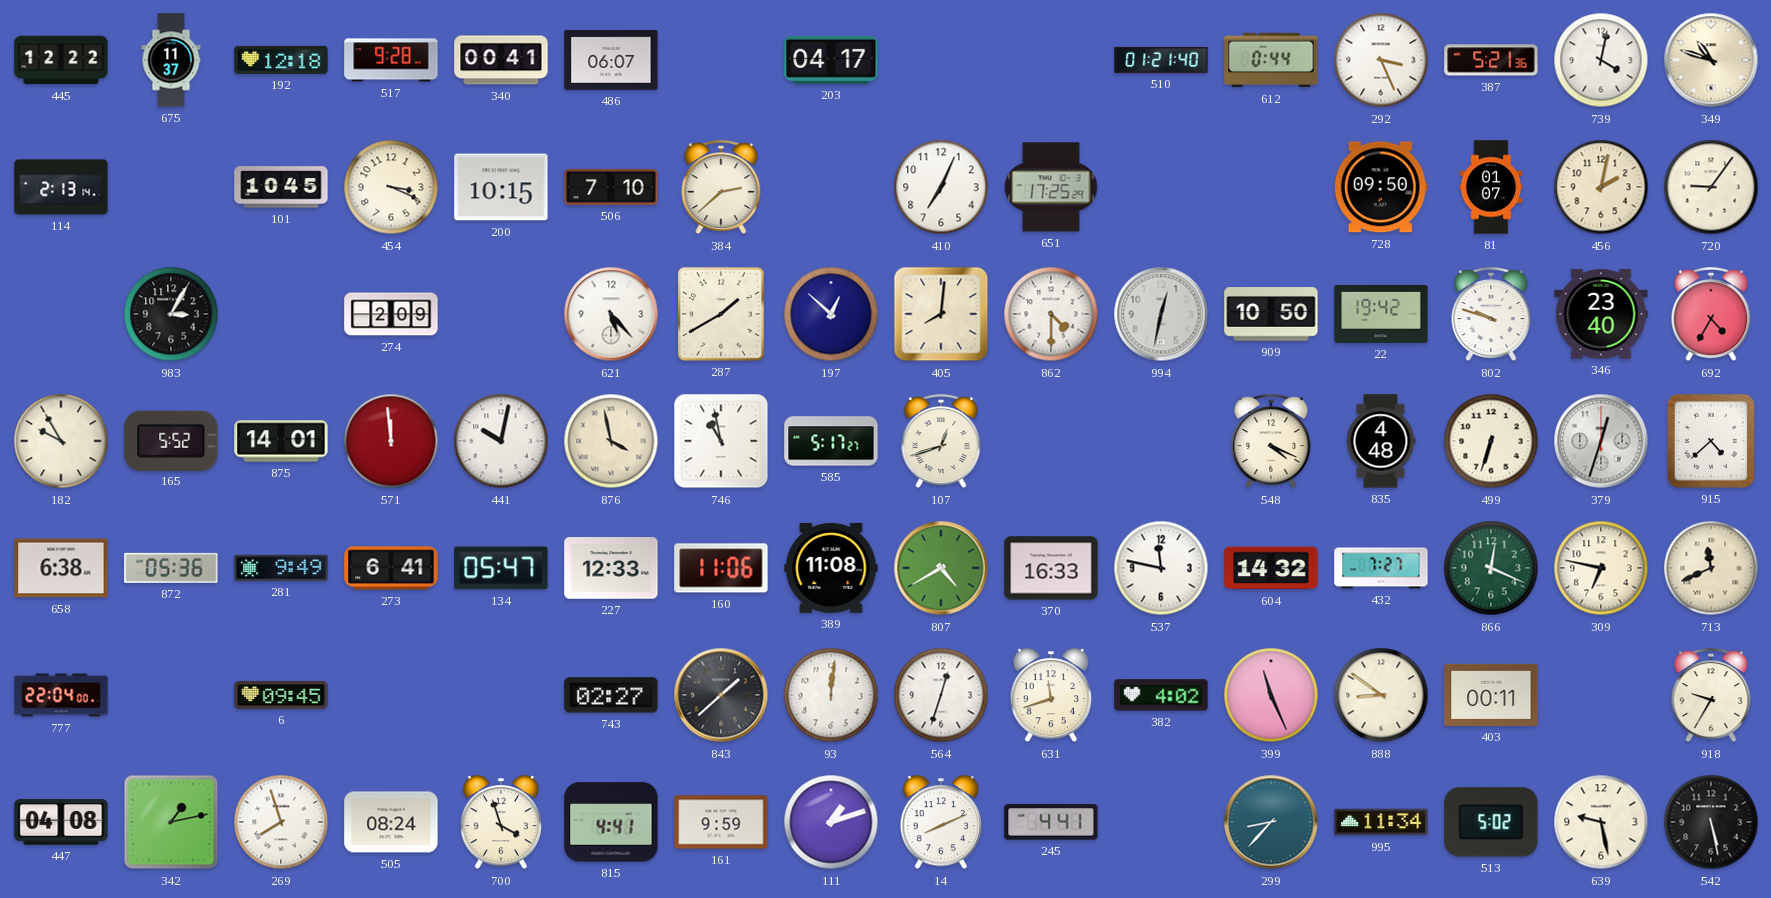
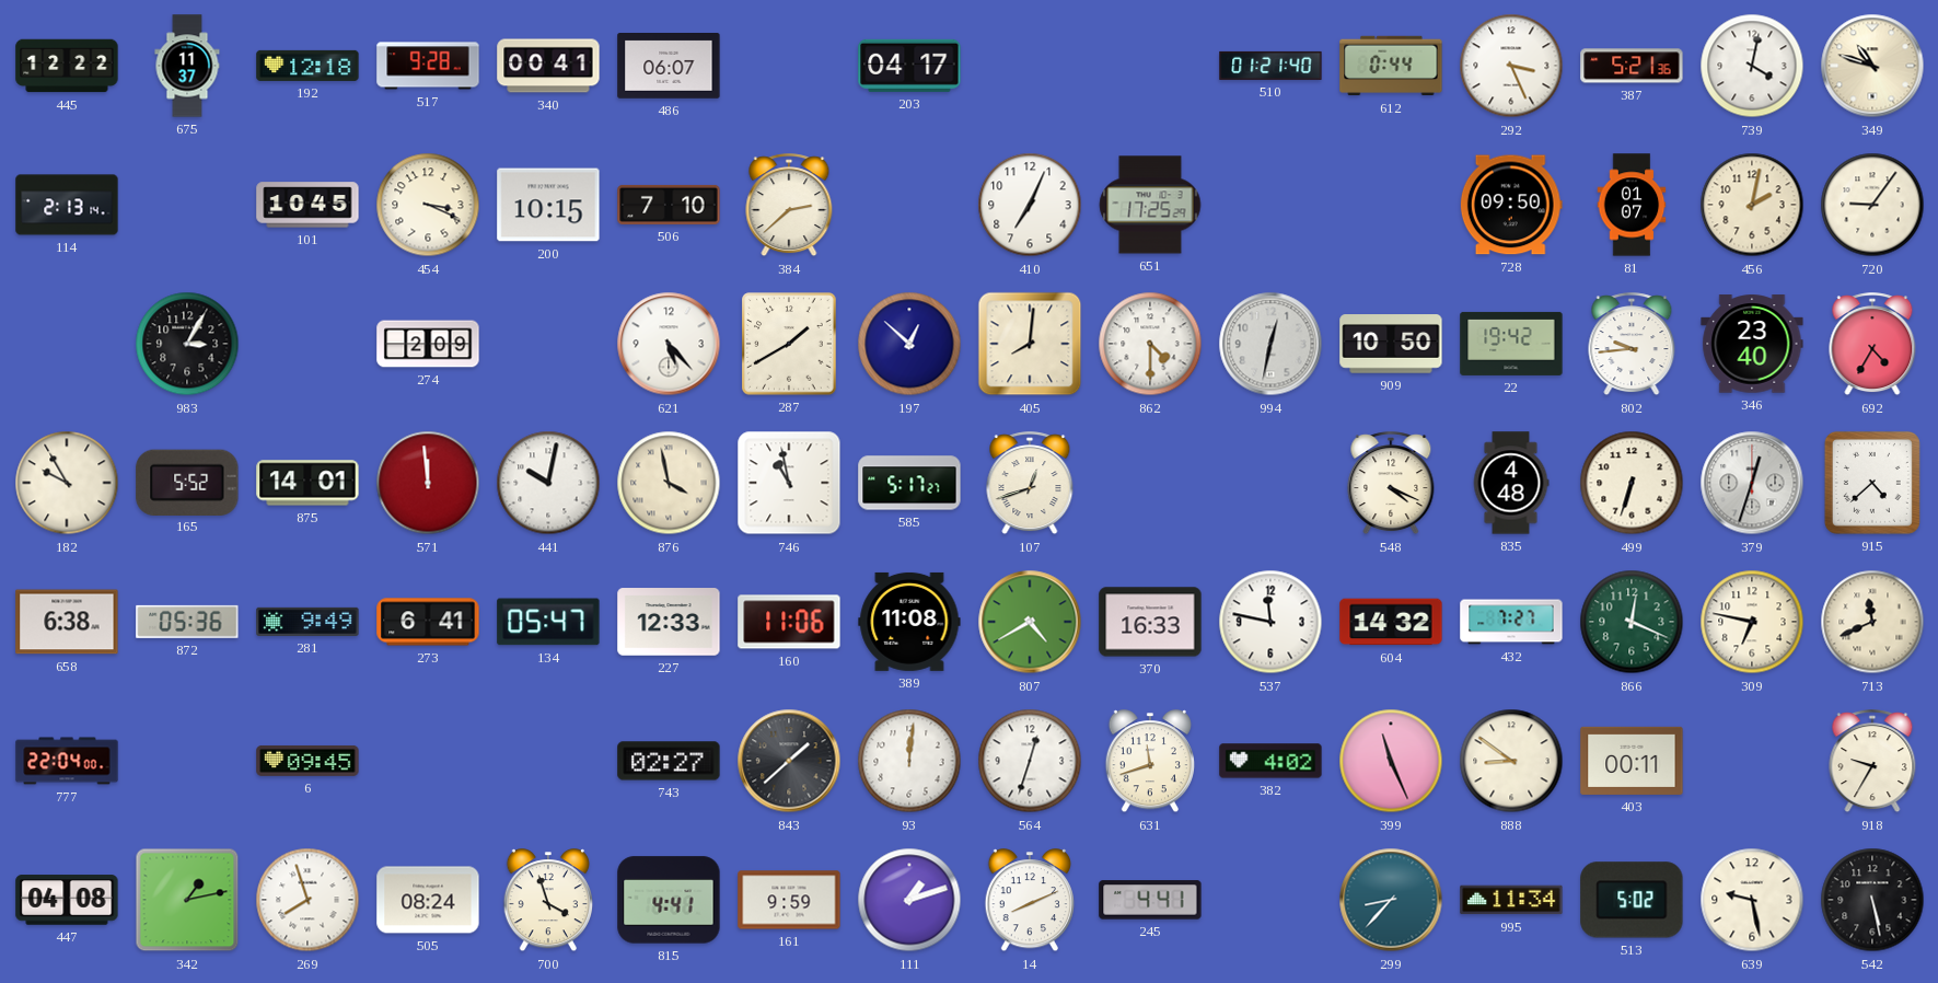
802: 9:48 -> 9:44
